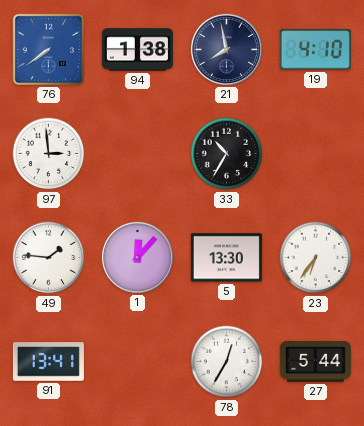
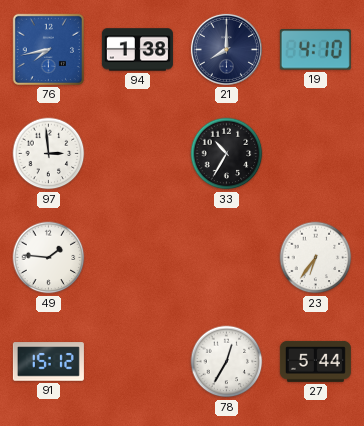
76: 7:39 -> 7:43
21: 7:58 -> 8:00
1: 12:07 -> none
5: 13:30 -> none
91: 13:41 -> 15:12
